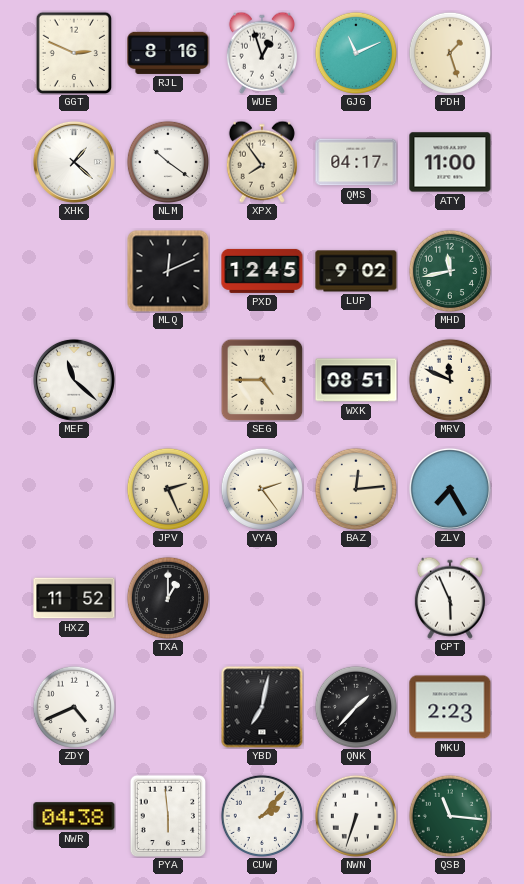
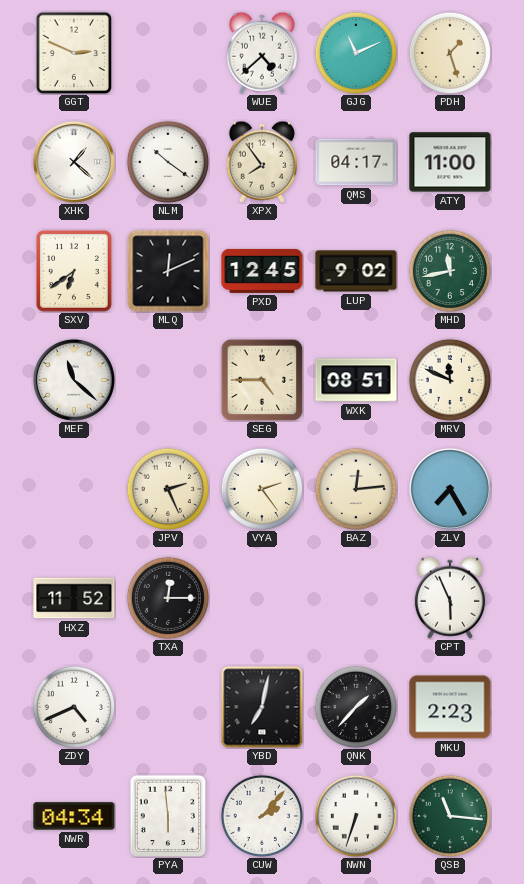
RJL: 8:16 -> none
WUE: 12:57 -> 4:38
SXV: none -> 6:39
TXA: 1:00 -> 12:15
NWR: 04:38 -> 04:34
